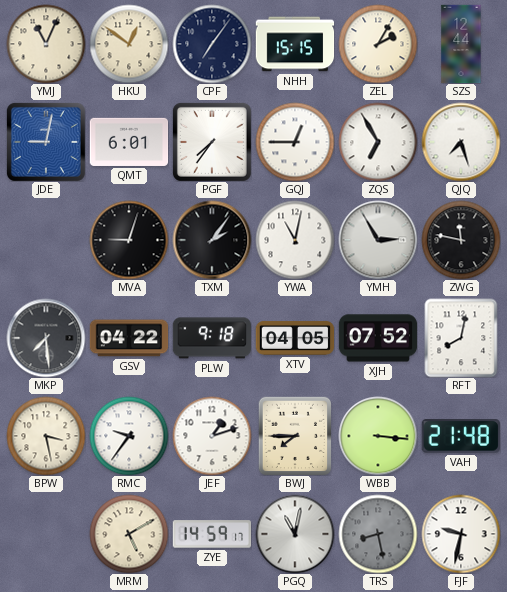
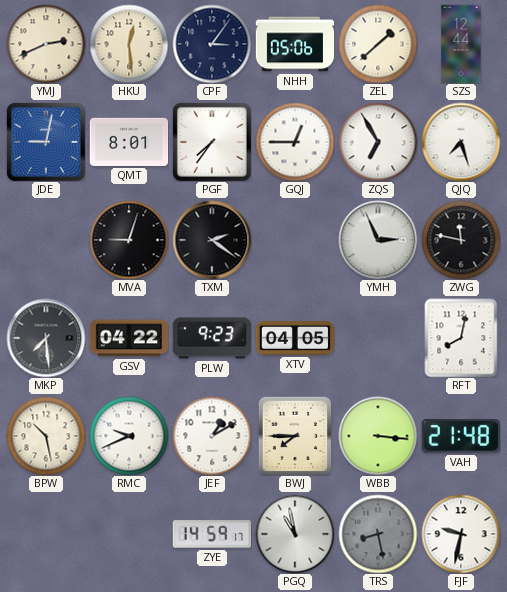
YMJ: 11:04 -> 2:41
HKU: 12:51 -> 12:29
CPF: 7:06 -> 3:06
NHH: 15:15 -> 05:06
ZEL: 2:05 -> 1:38
QMT: 6:01 -> 8:01
TXM: 2:06 -> 2:21
YWA: 11:02 -> none
YMH: 2:55 -> 2:56
PLW: 9:18 -> 9:23
XJH: 07:52 -> none
BPW: 3:28 -> 10:28
RMC: 9:36 -> 9:41
JEF: 1:12 -> 1:10
MRM: 5:10 -> none
PGQ: 11:02 -> 10:58
